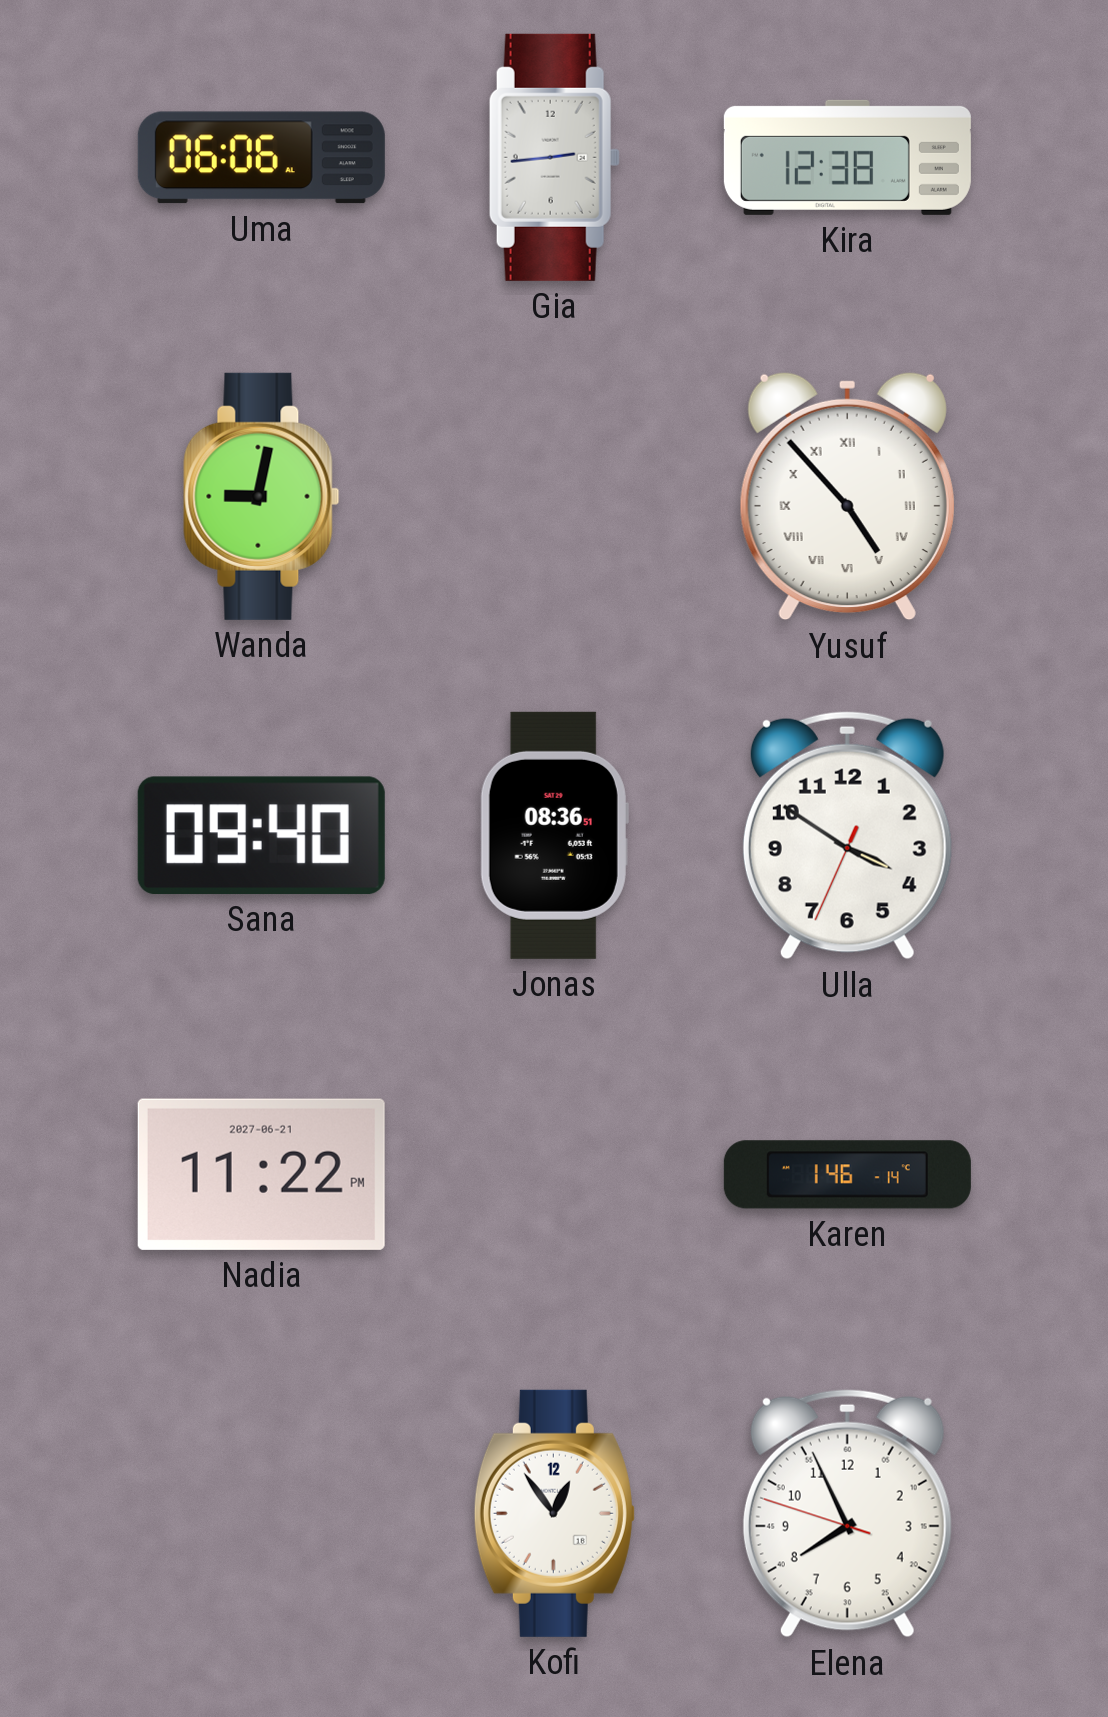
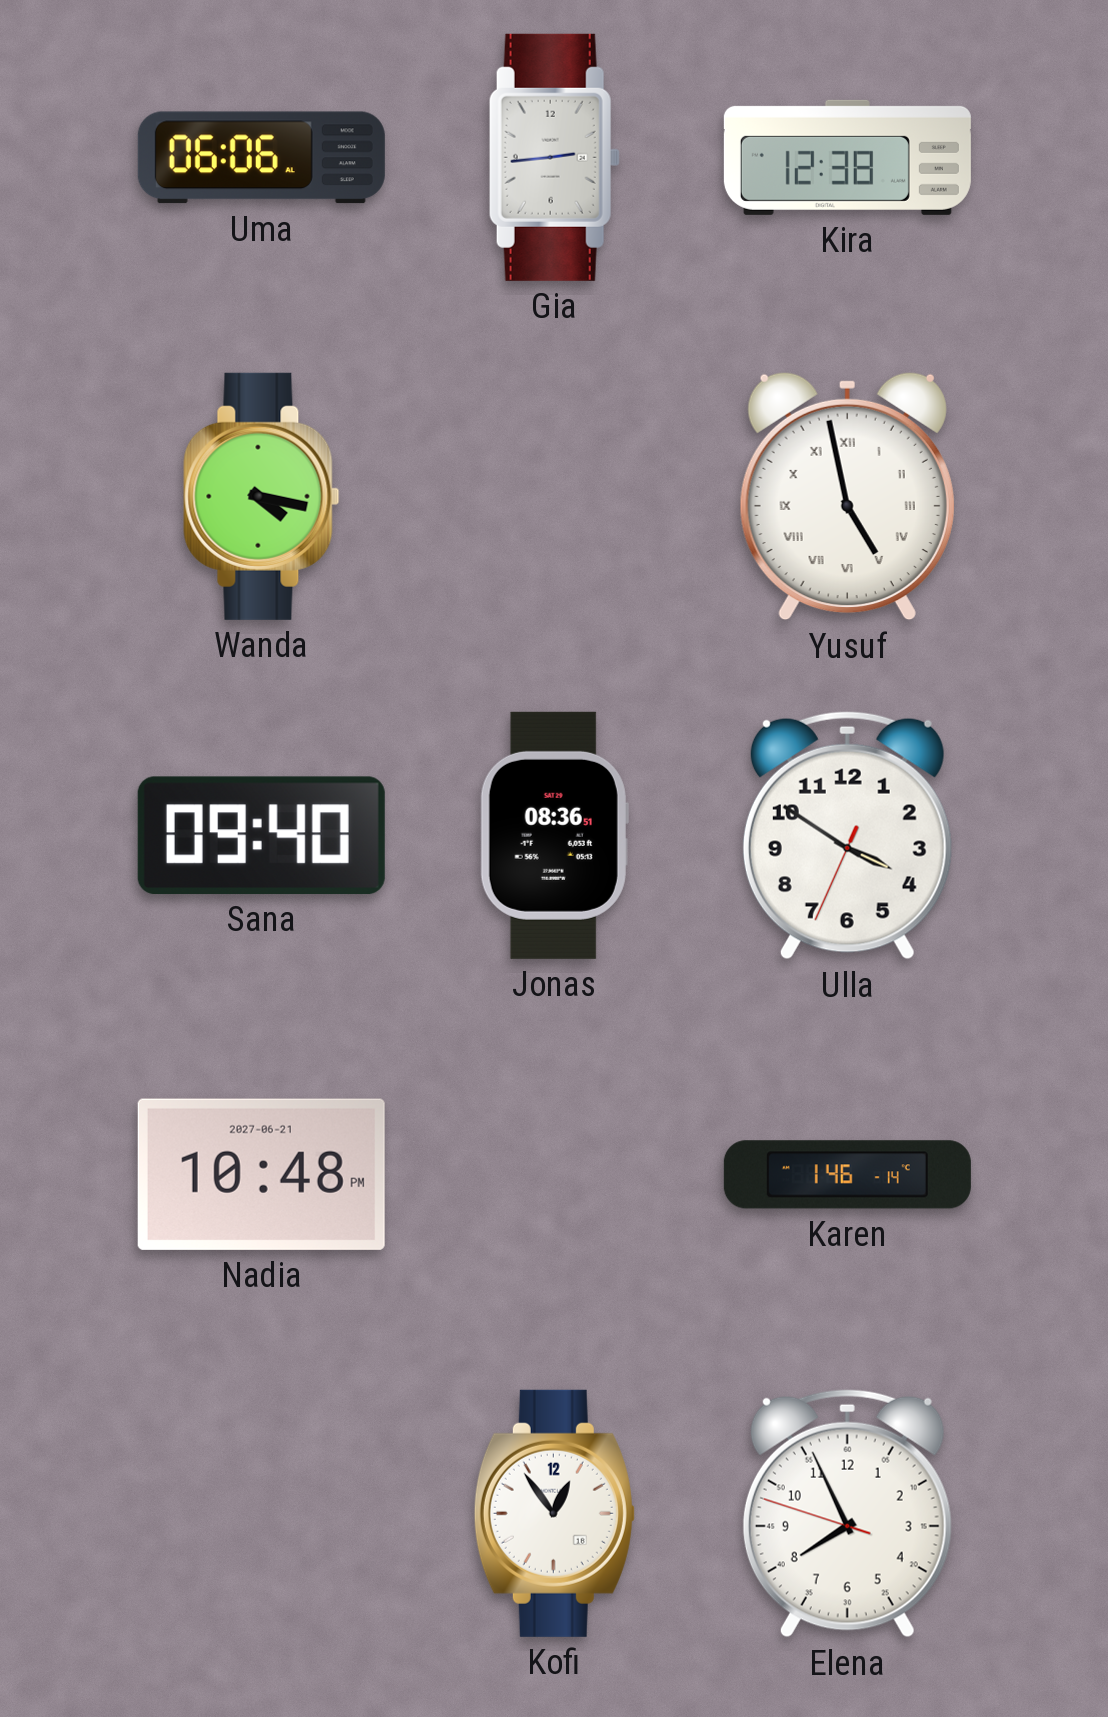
Wanda: 9:02 -> 4:17
Yusuf: 4:53 -> 4:58
Nadia: 11:22 -> 10:48
